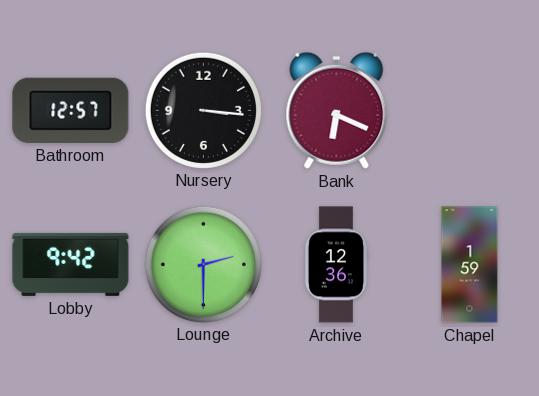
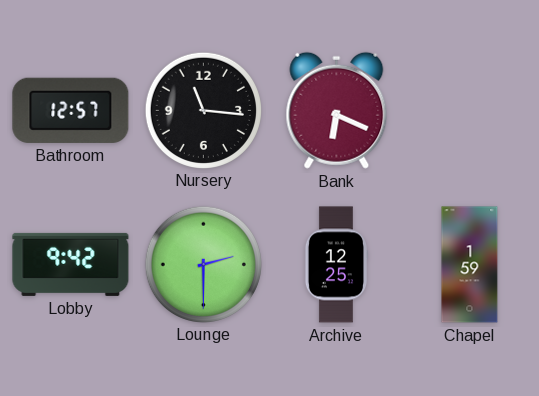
Nursery: 3:16 -> 11:16
Archive: 12:36 -> 12:25
